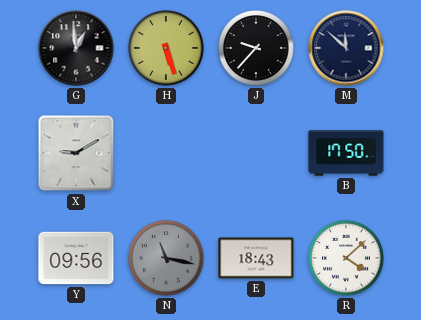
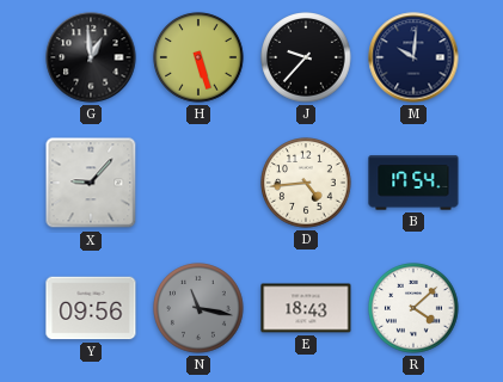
M: 11:52 -> 10:01
X: 9:10 -> 9:07
D: none -> 4:44
B: 17:50 -> 17:54
